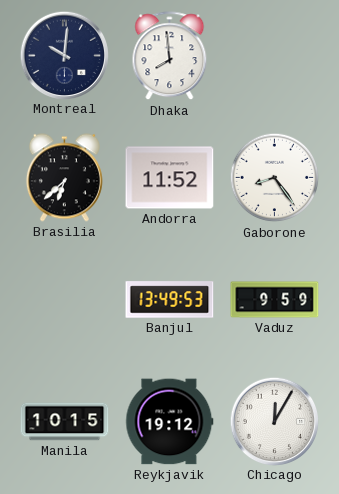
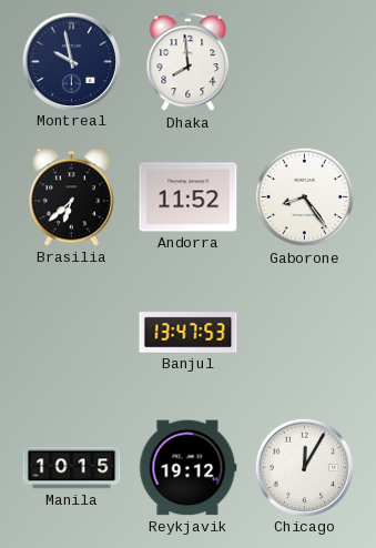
Montreal: 10:01 -> 9:58
Banjul: 13:49 -> 13:47
Vaduz: 9:59 -> none
